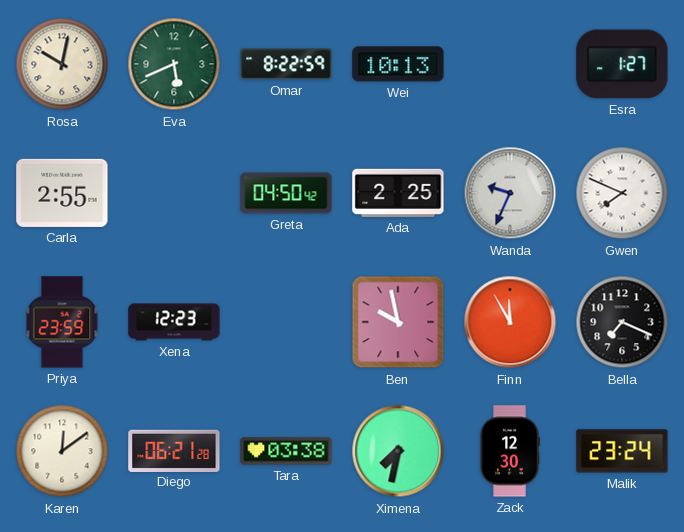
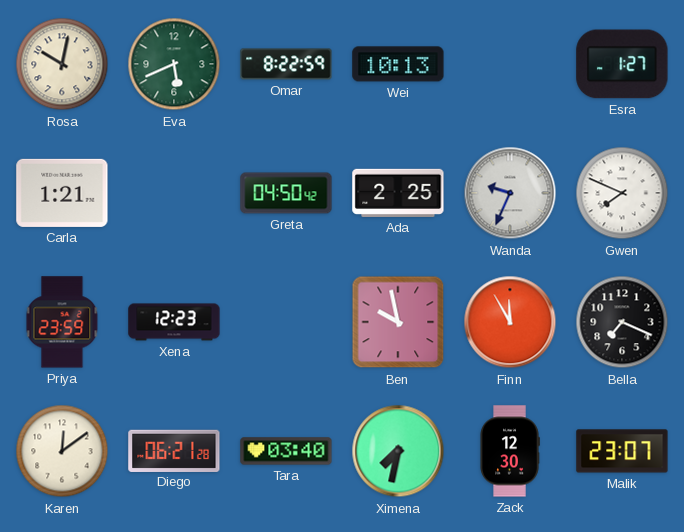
Carla: 2:55 -> 1:21
Tara: 03:38 -> 03:40
Malik: 23:24 -> 23:07
